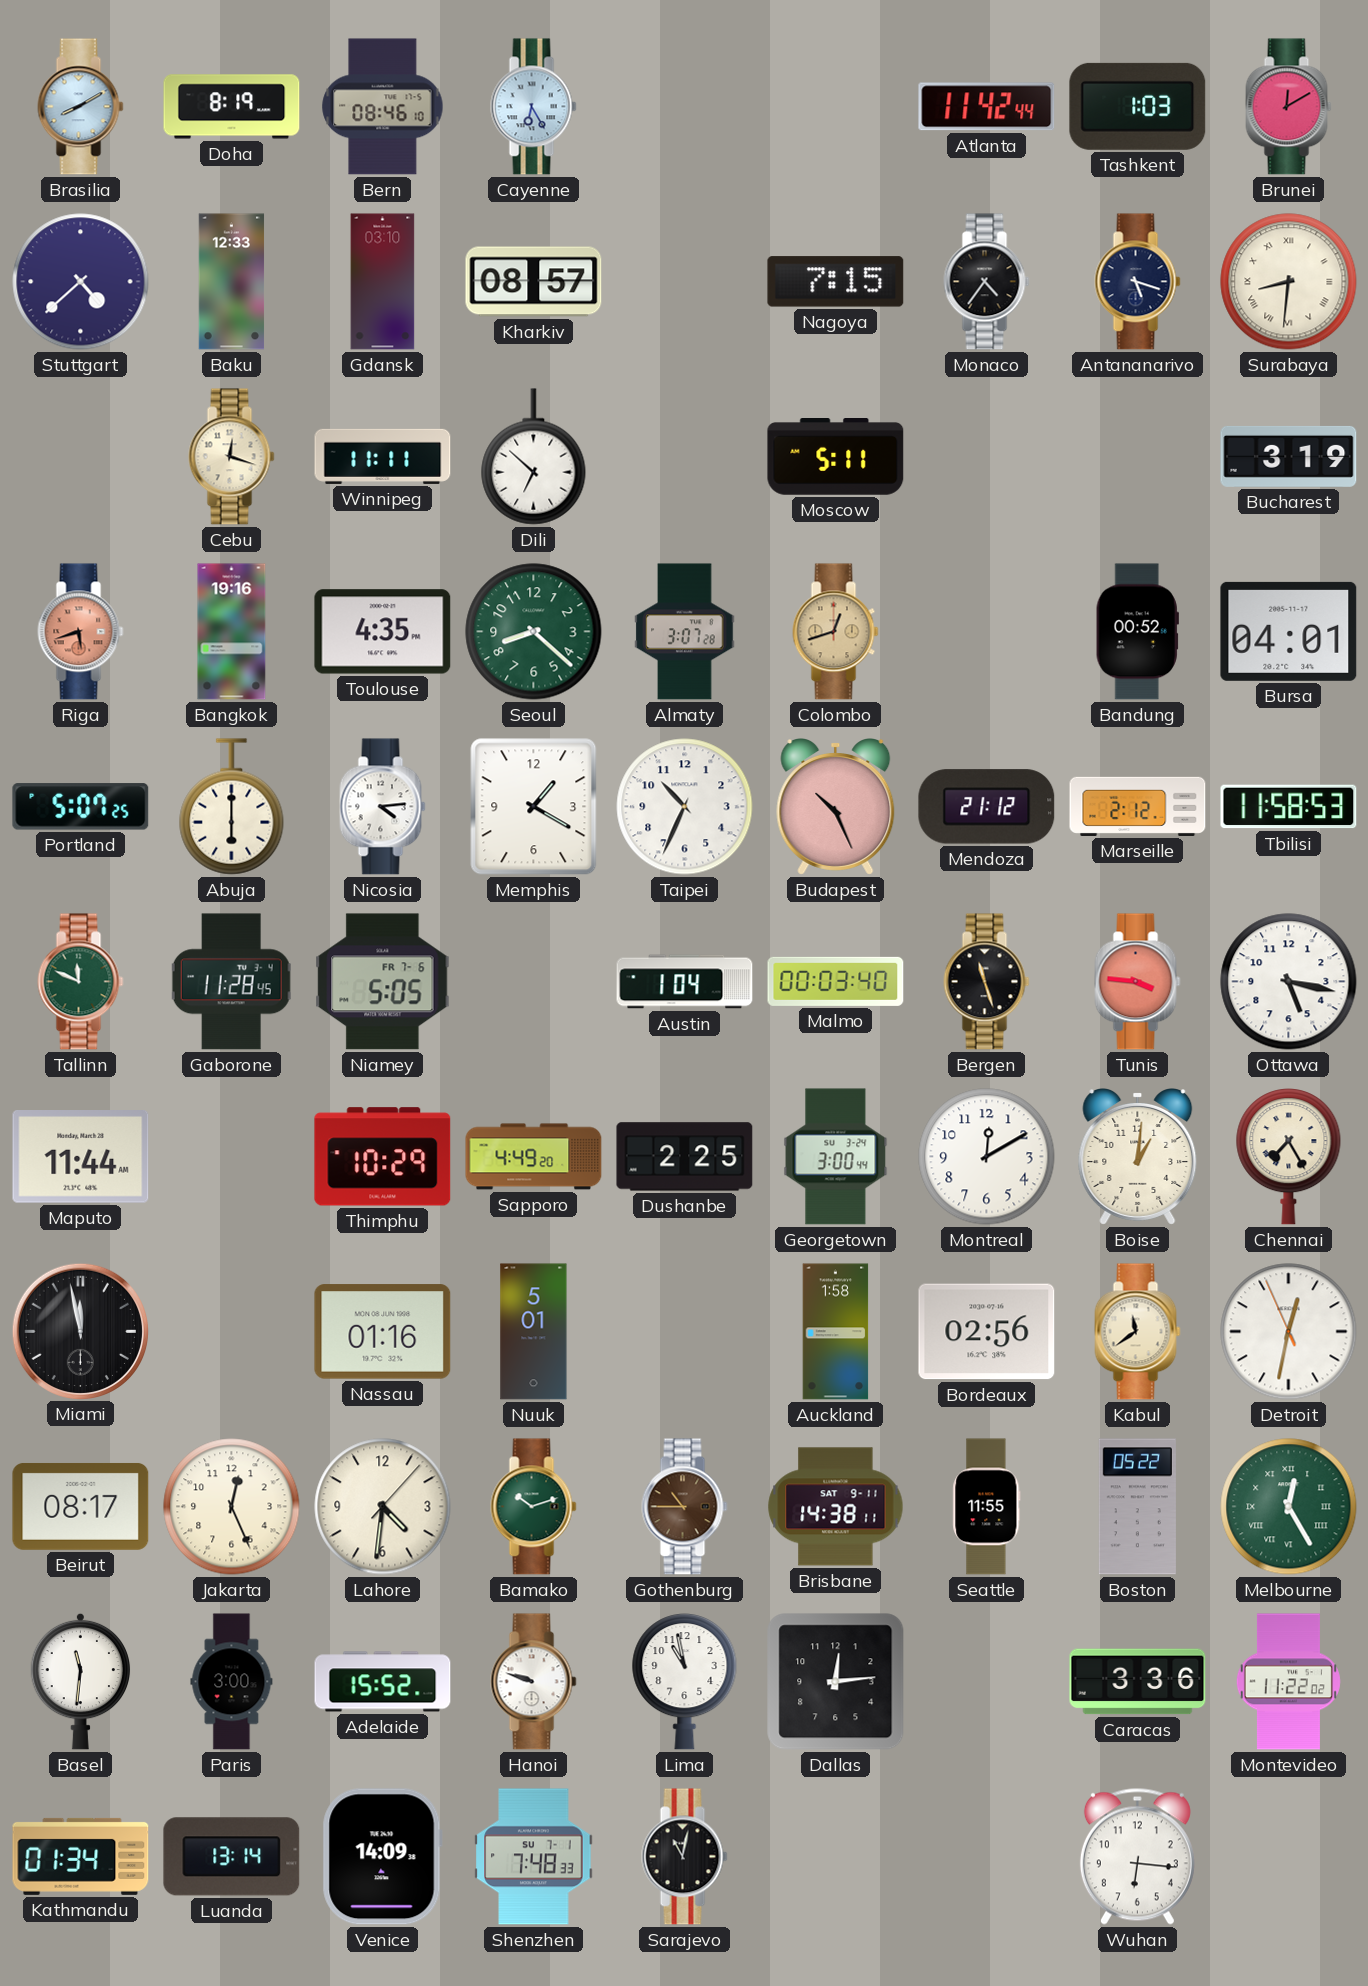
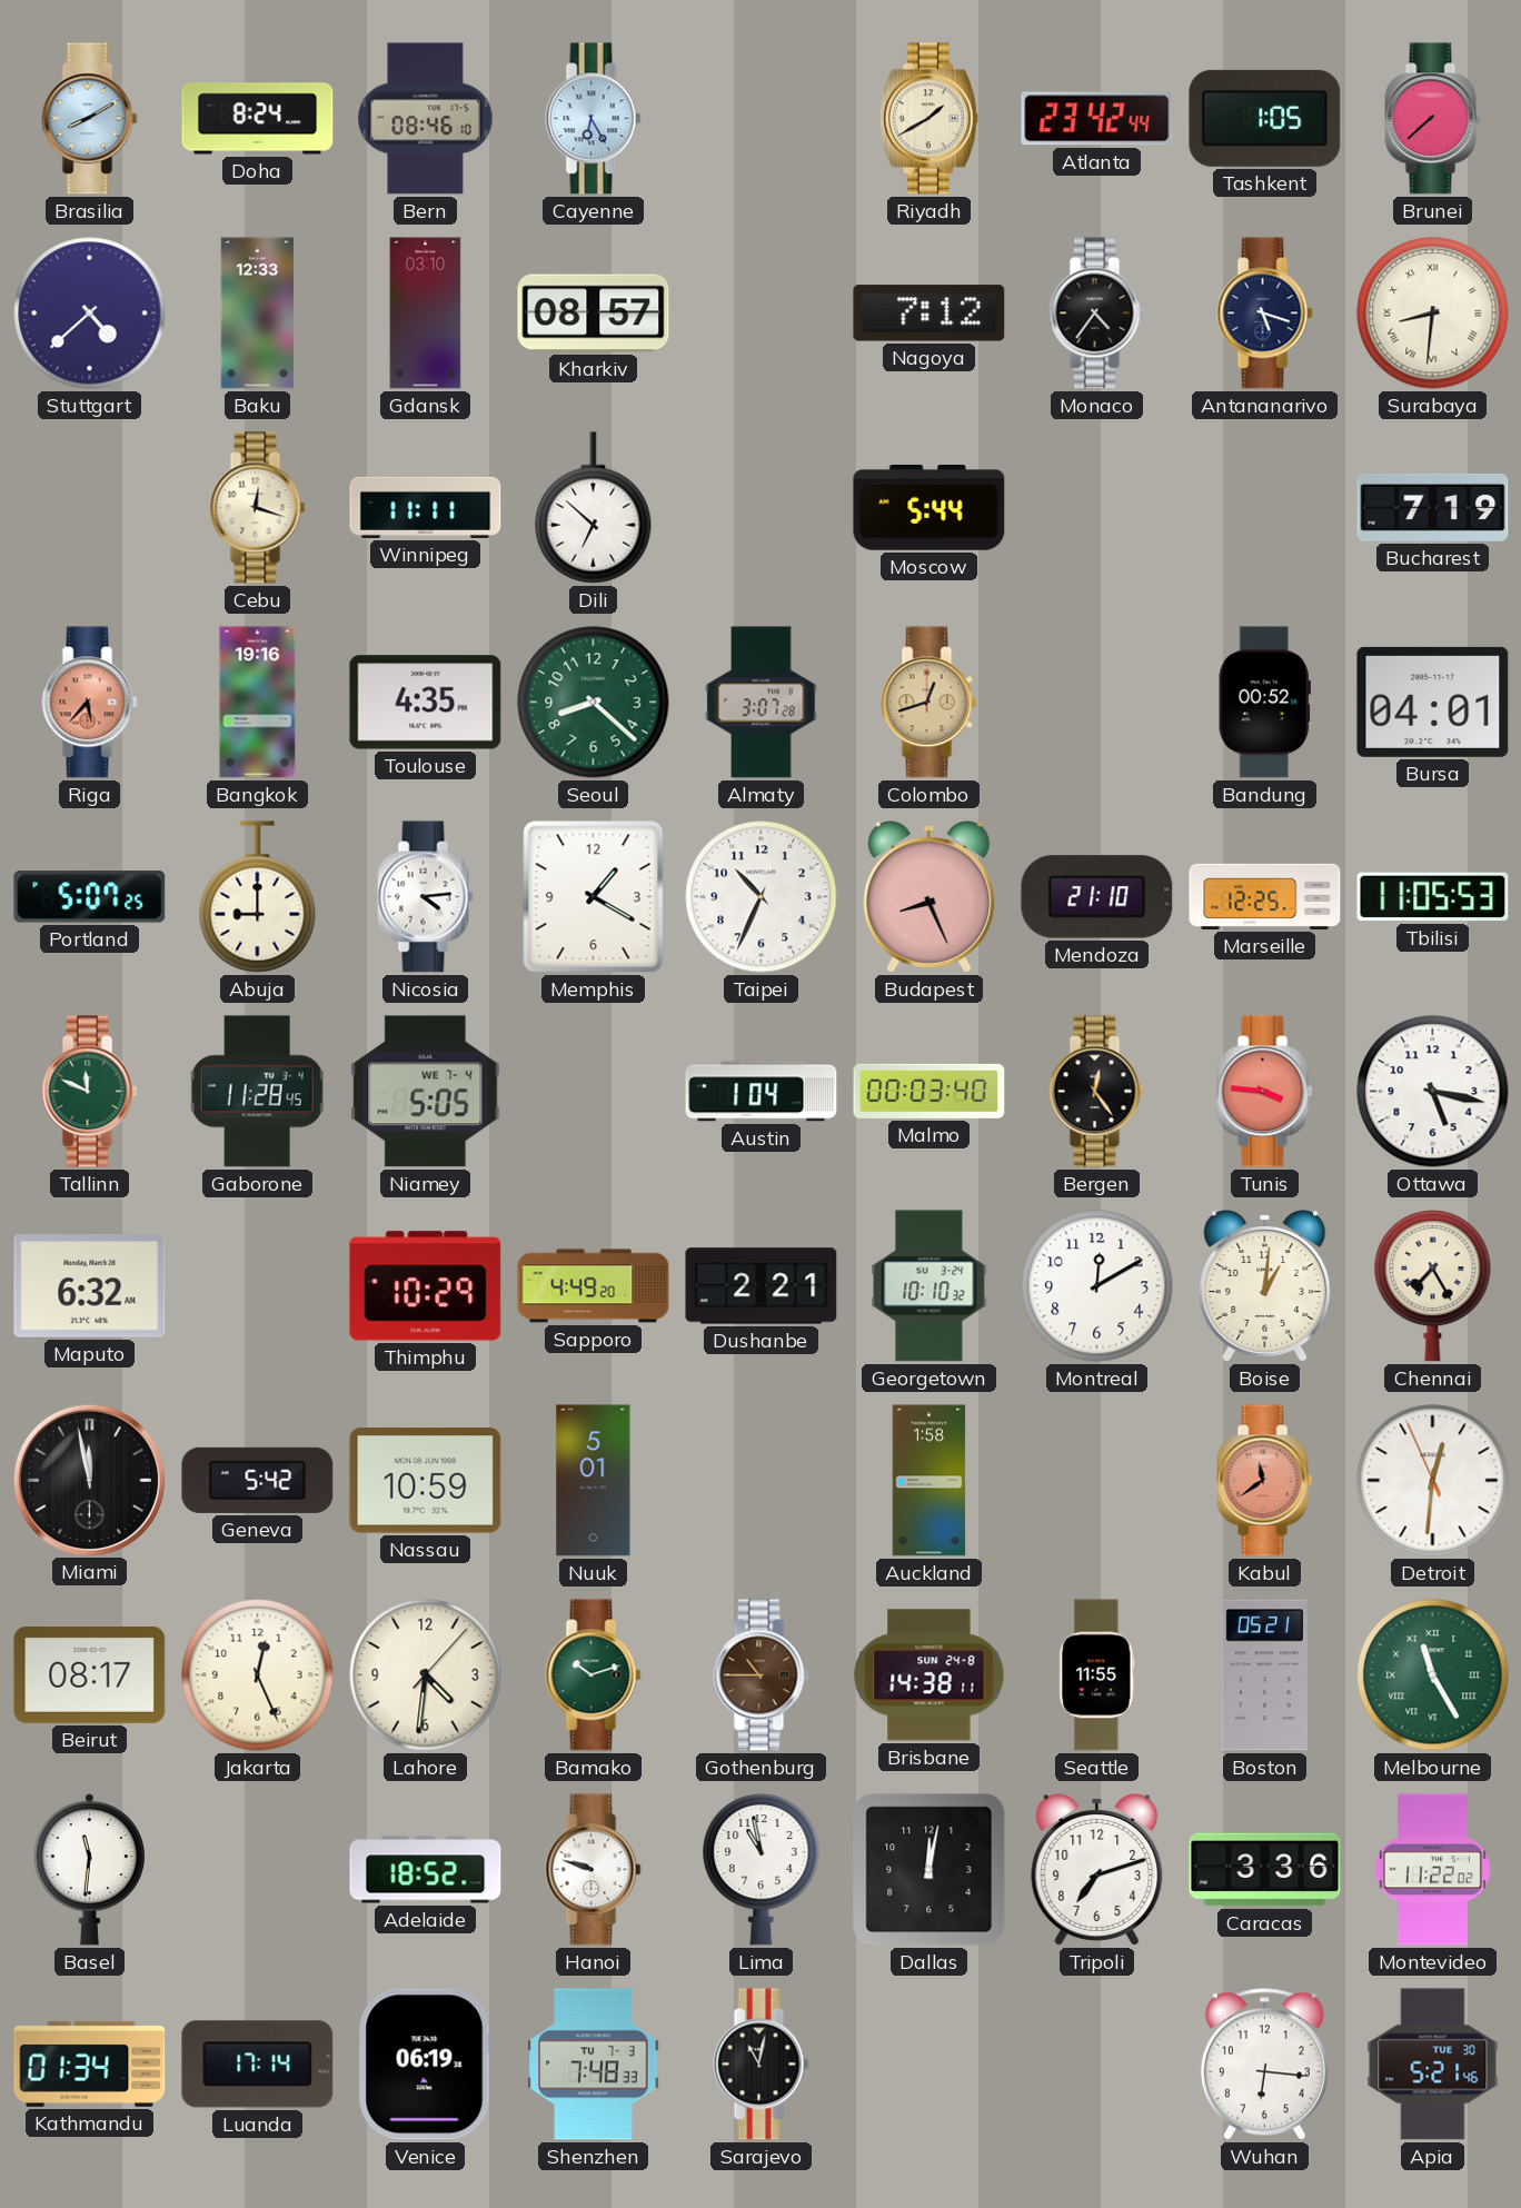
Doha: 8:19 -> 8:24
Riyadh: none -> 1:40
Atlanta: 11:42 -> 23:42
Tashkent: 1:03 -> 1:05
Brunei: 12:10 -> 7:38
Nagoya: 7:15 -> 7:12
Moscow: 5:11 -> 5:44
Bucharest: 3:19 -> 7:19
Riga: 5:42 -> 5:37
Abuja: 6:00 -> 9:00
Budapest: 10:26 -> 8:26
Mendoza: 21:12 -> 21:10
Marseille: 2:12 -> 12:25
Tbilisi: 11:58 -> 11:05
Niamey date: FR 7-6 -> WE 7-4
Bergen: 11:27 -> 12:24
Maputo: 11:44 -> 6:32
Dushanbe: 2:25 -> 2:21
Georgetown: 3:00 -> 10:10
Geneva: none -> 5:42
Nassau: 01:16 -> 10:59
Bordeaux: 02:56 -> none
Kabul dial: cream -> salmon
Detroit: 12:31 -> 12:30
Brisbane date: SAT 9-11 -> SUN 24-8
Boston: 05:22 -> 05:21
Melbourne: 12:25 -> 11:25
Paris: 3:00 -> none
Adelaide: 15:52 -> 18:52
Dallas: 12:14 -> 12:02
Tripoli: none -> 7:12
Luanda: 13:14 -> 17:14
Venice: 14:09 -> 06:19
Shenzhen date: SU 7-1 -> TU 7-3
Apia: none -> 5:21
